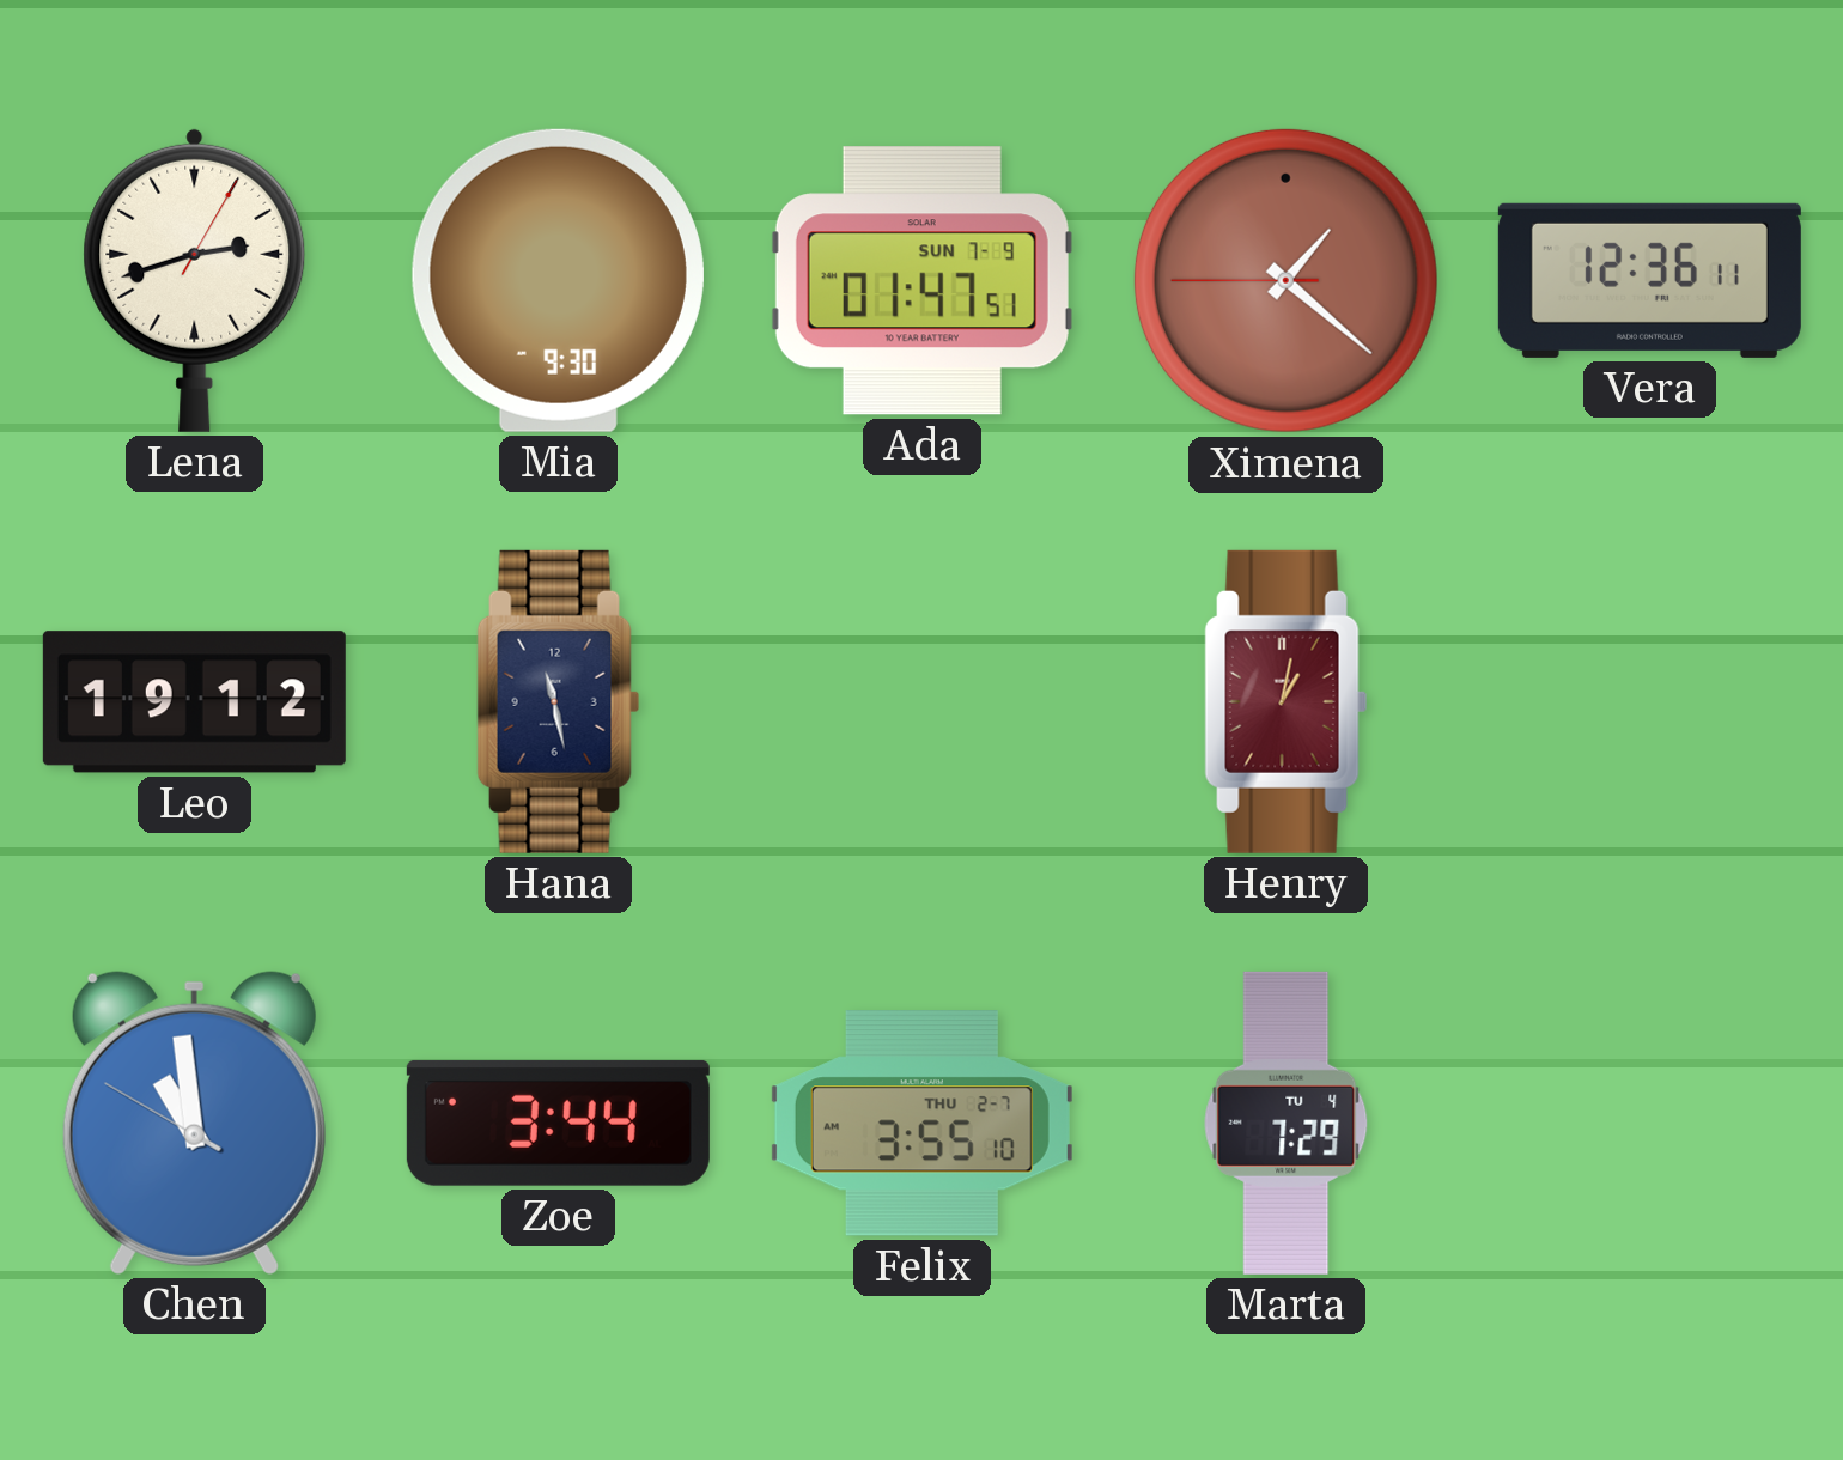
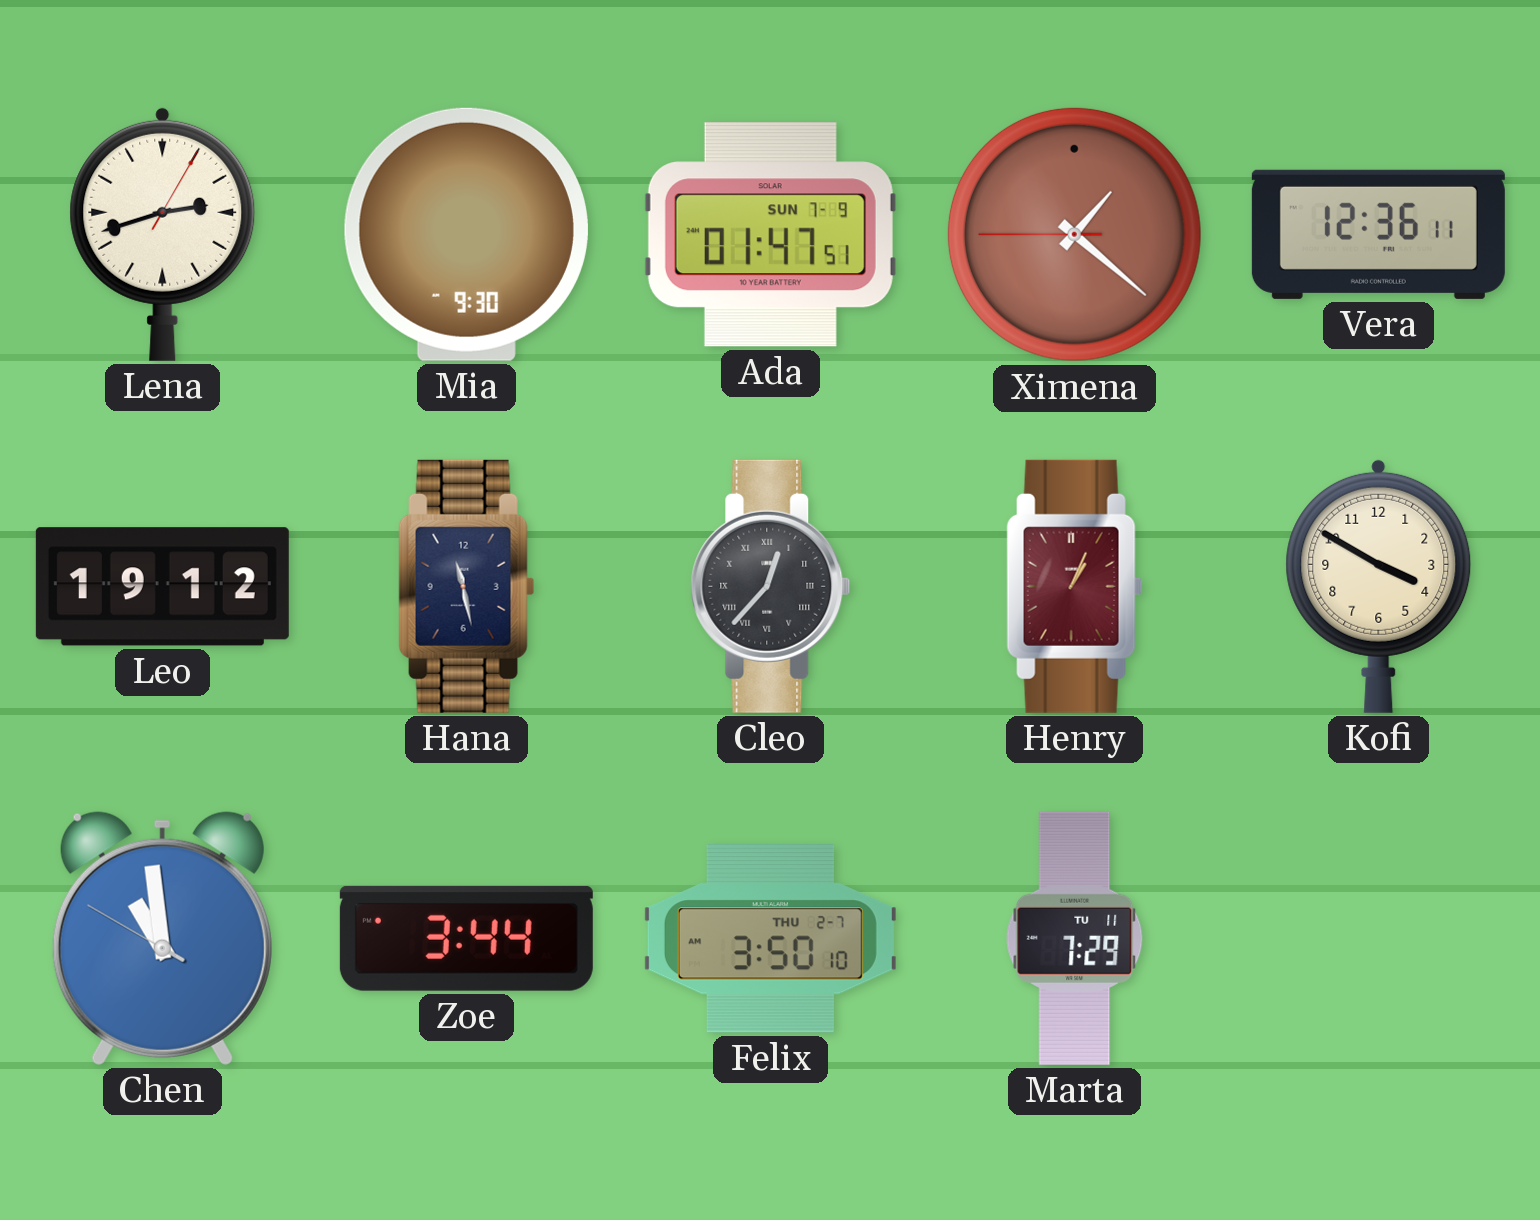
Cleo: none -> 12:37
Henry: 1:02 -> 1:04
Kofi: none -> 3:50
Felix: 3:55 -> 3:50
Marta date: TU 4 -> TU 11
